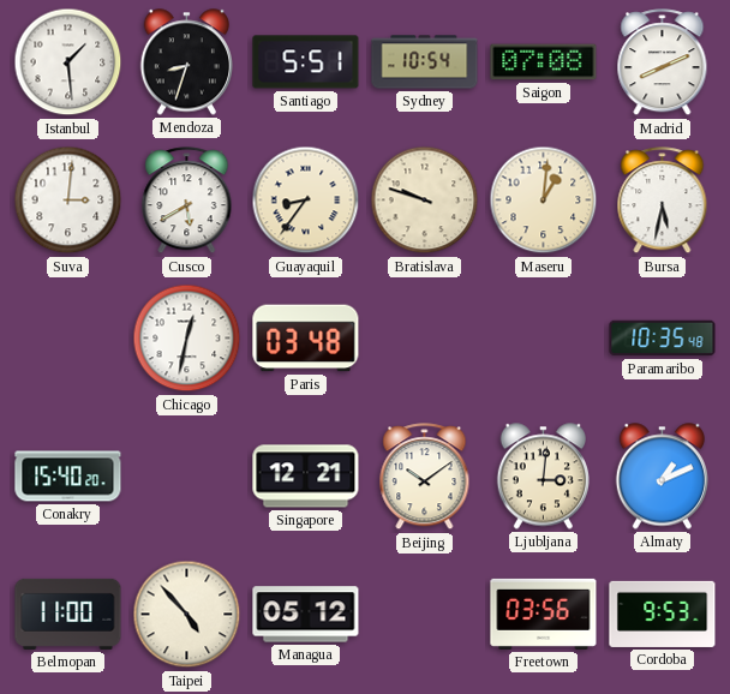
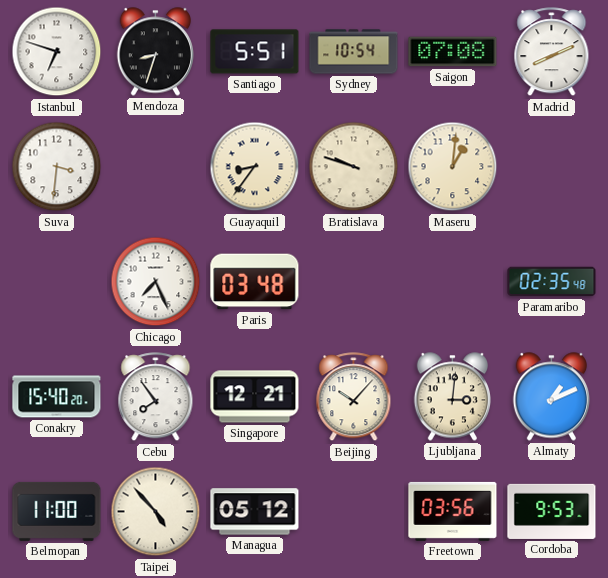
Istanbul: 1:29 -> 6:48
Suva: 3:01 -> 3:31
Cusco: 5:40 -> none
Bursa: 5:32 -> none
Chicago: 12:32 -> 7:26
Paramaribo: 10:35 -> 02:35
Cebu: none -> 7:54
Beijing: 10:09 -> 10:07
